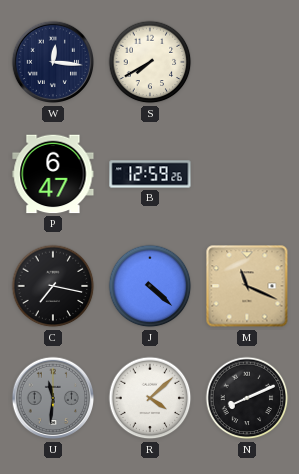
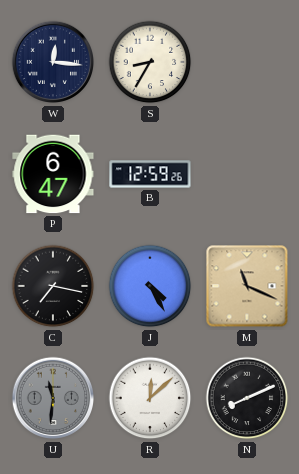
S: 7:40 -> 8:35
J: 4:22 -> 4:25
R: 4:08 -> 12:08
